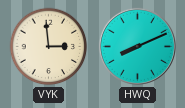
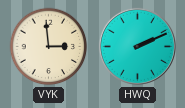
HWQ: 8:11 -> 2:11
